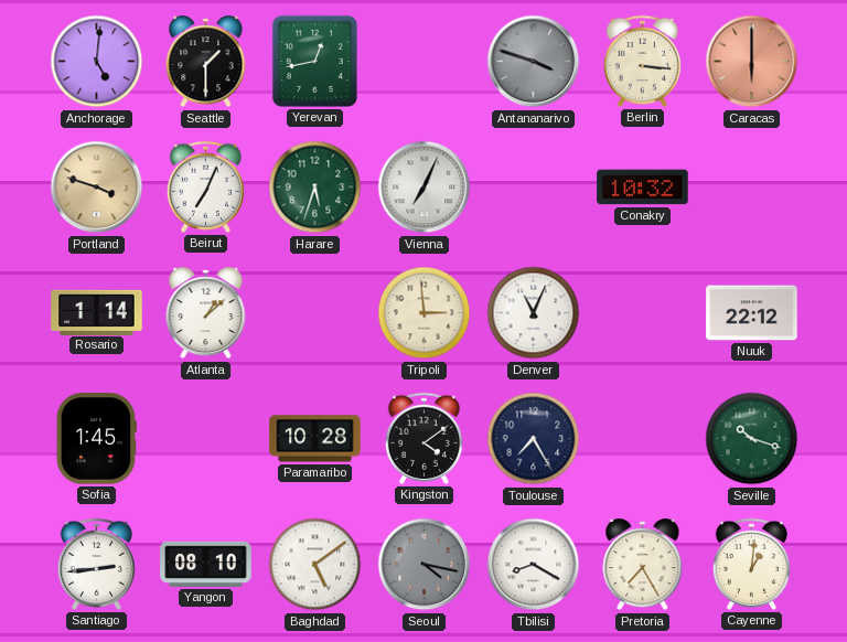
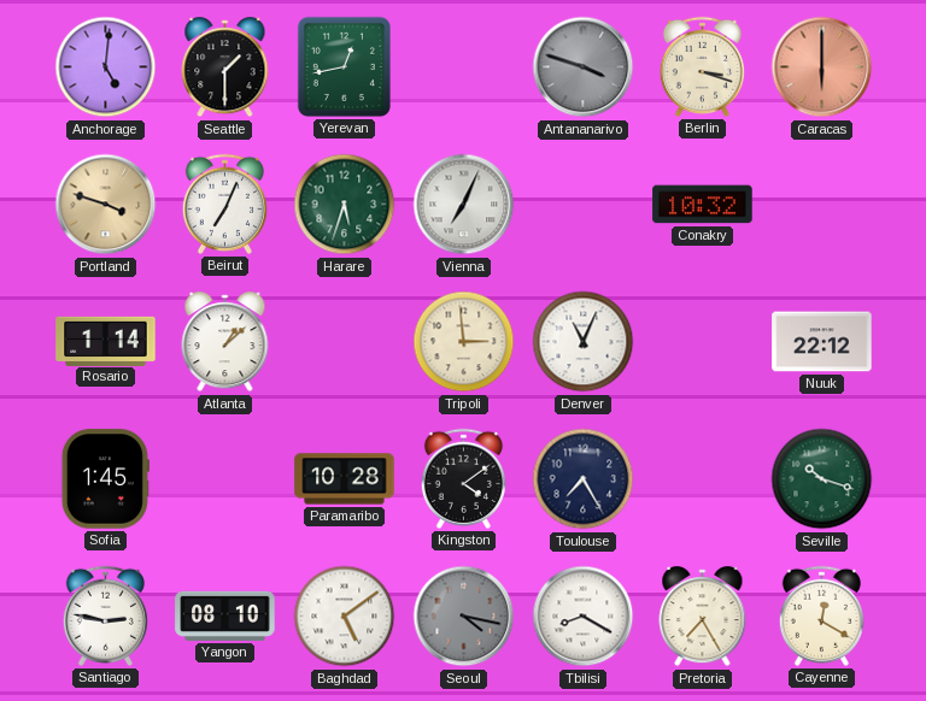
Berlin: 3:16 -> 3:18
Santiago: 2:44 -> 2:47
Cayenne: 1:01 -> 12:20
